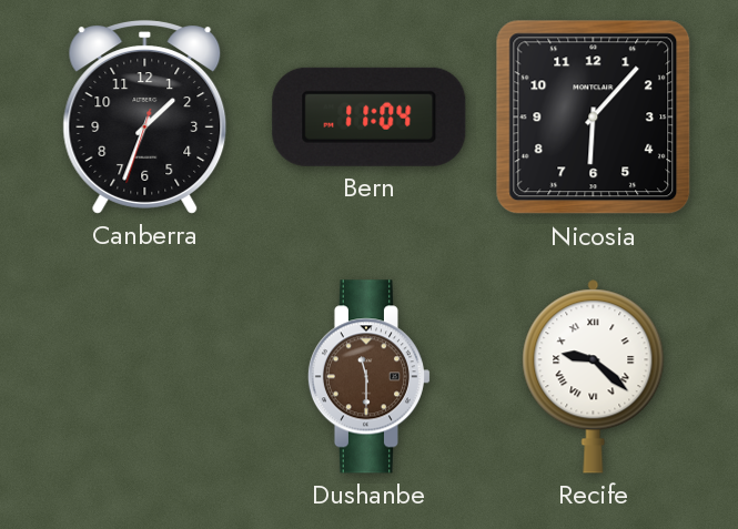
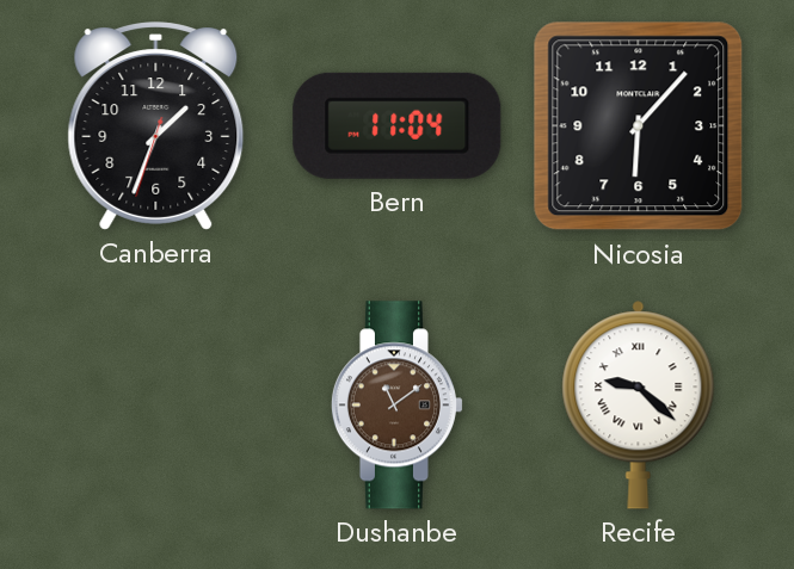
Dushanbe: 11:30 -> 11:09
